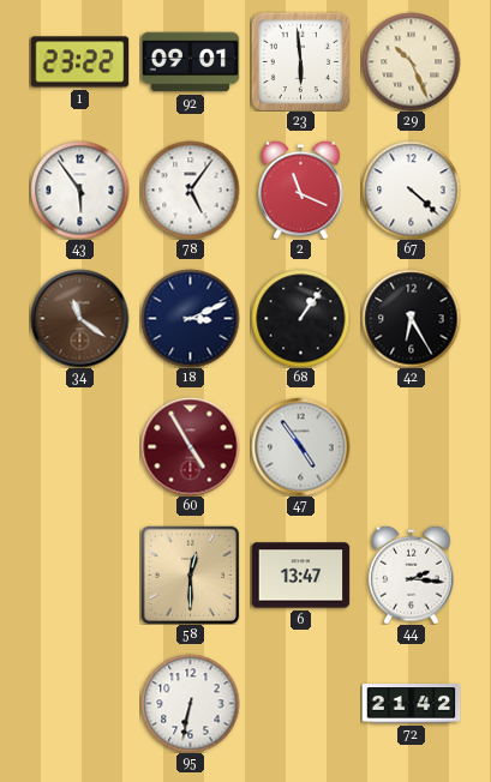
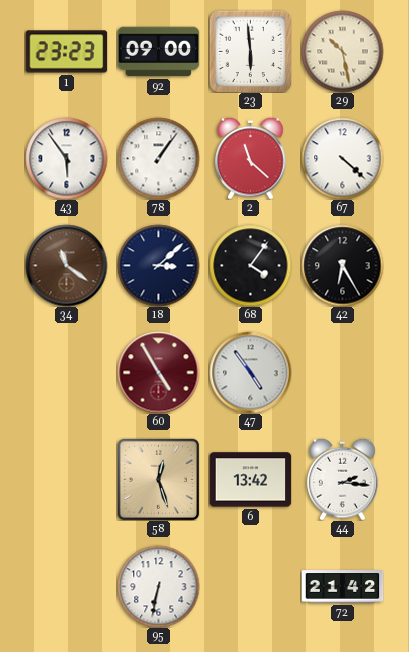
1: 23:22 -> 23:23
92: 09:01 -> 09:00
29: 10:26 -> 10:28
78: 5:06 -> 1:06
2: 11:19 -> 11:22
18: 3:11 -> 3:08
68: 1:06 -> 4:06
58: 12:30 -> 12:27
6: 13:47 -> 13:42
